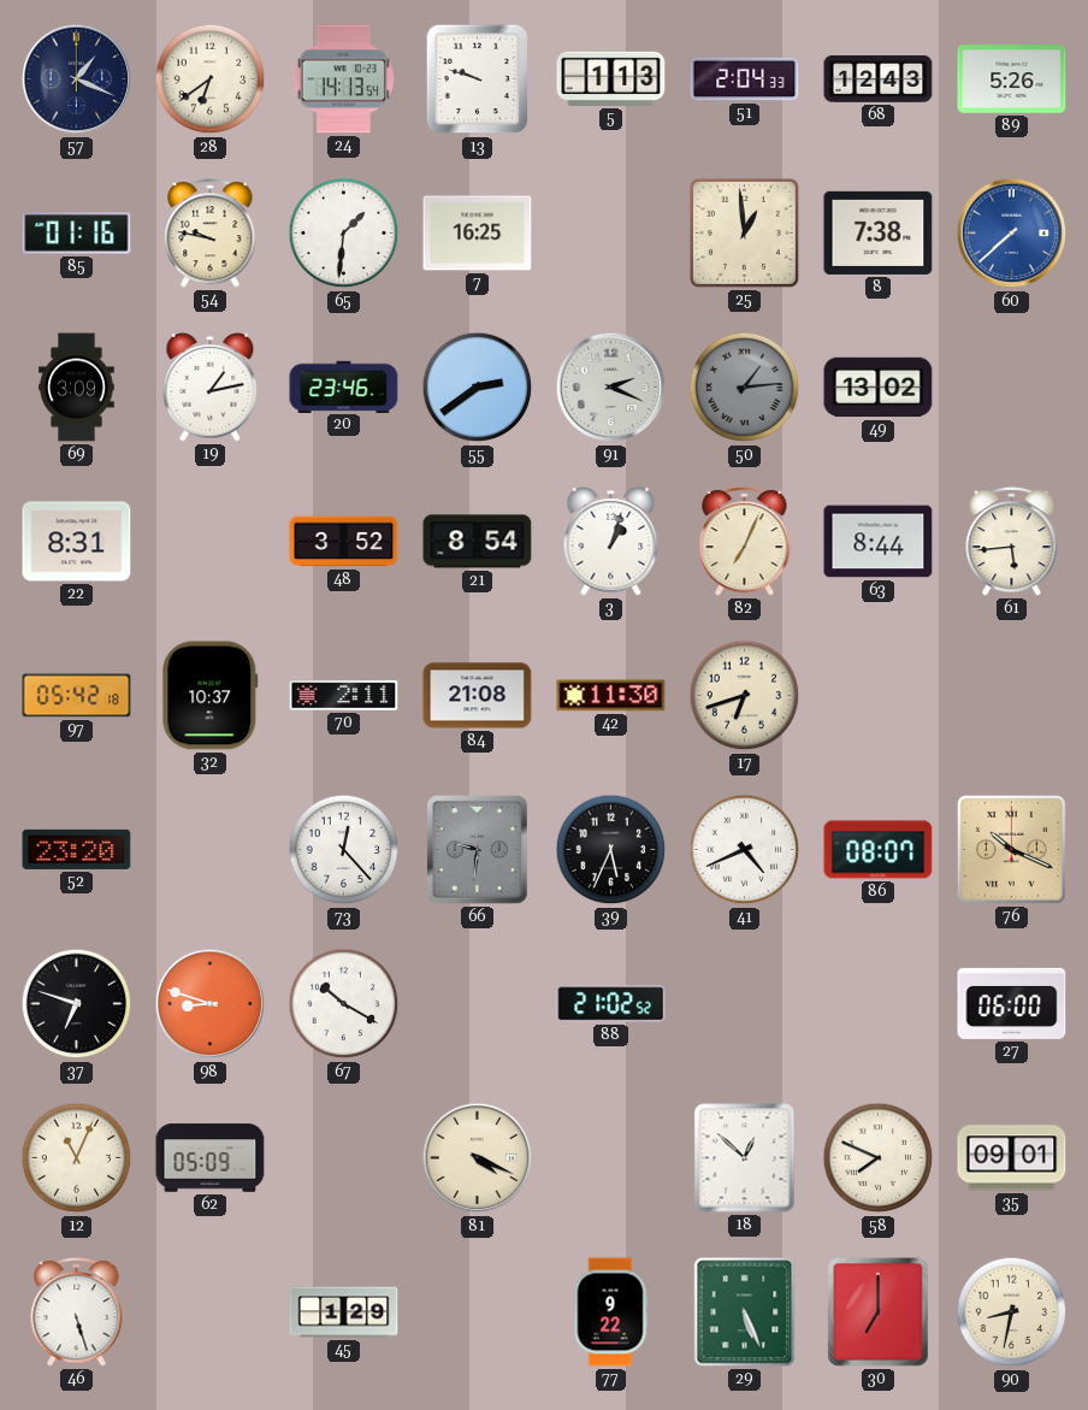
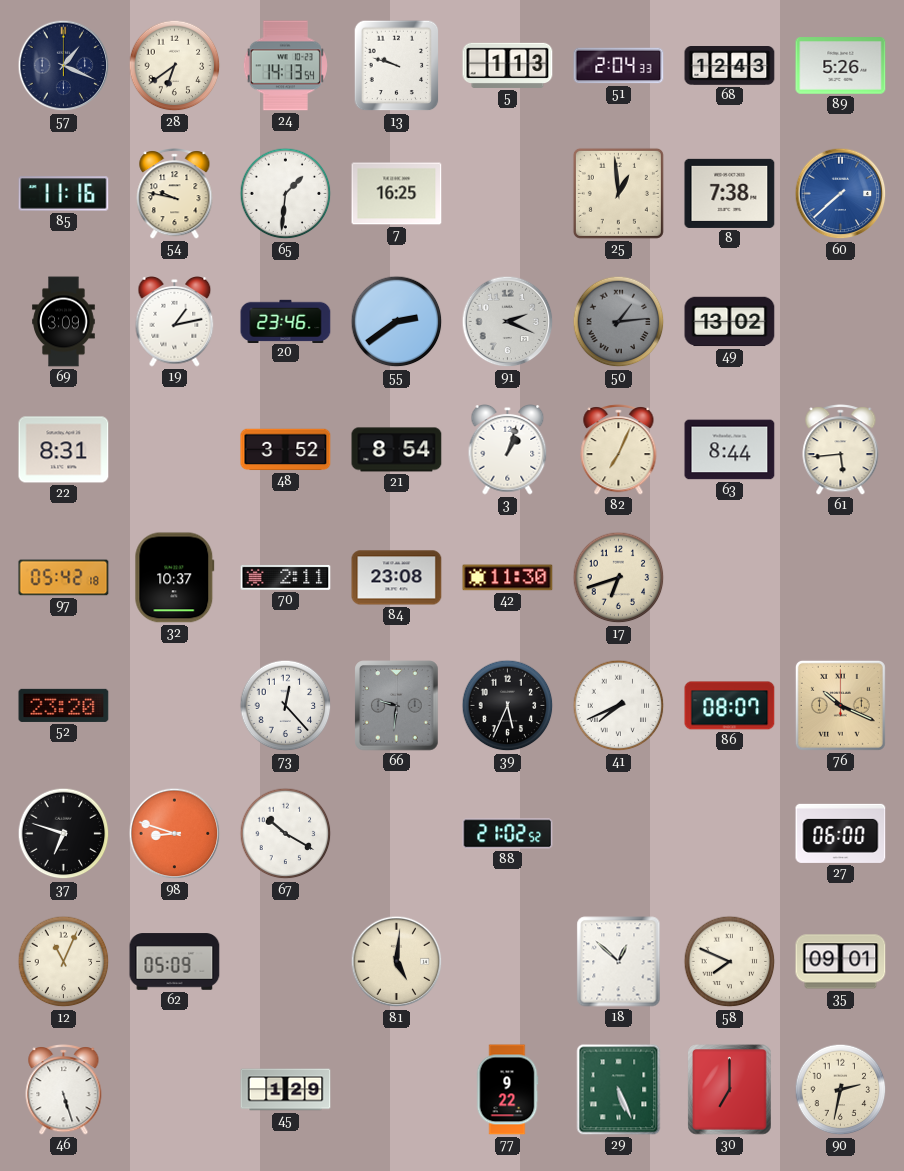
85: 01:16 -> 11:16
84: 21:08 -> 23:08
41: 4:41 -> 7:41
81: 4:19 -> 5:01
90: 8:32 -> 2:32
